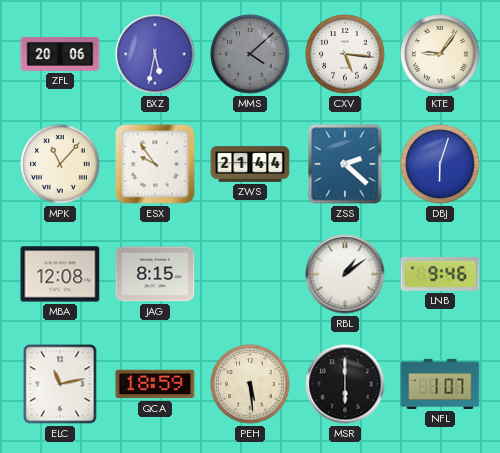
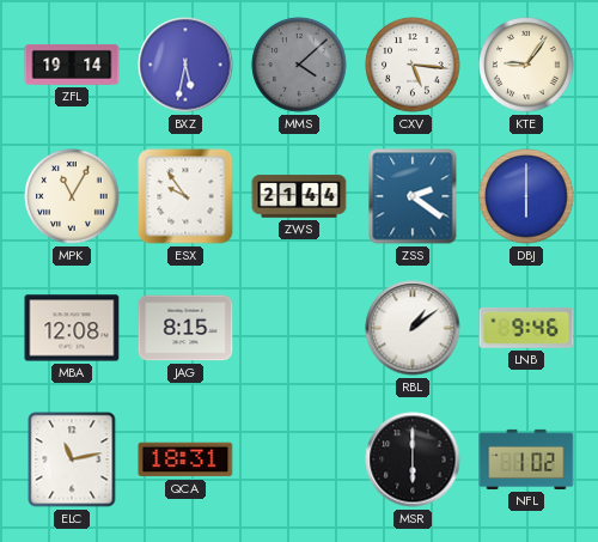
ZFL: 20:06 -> 19:14
MPK: 11:07 -> 11:05
ZSS: 2:22 -> 2:21
DBJ: 6:03 -> 6:00
QCA: 18:59 -> 18:31
PEH: 5:29 -> none
NFL: 1:07 -> 1:02
